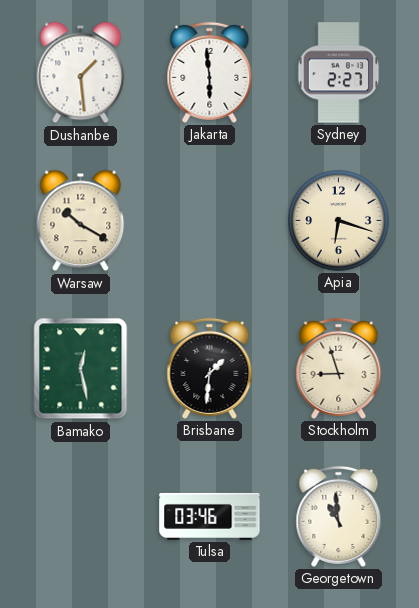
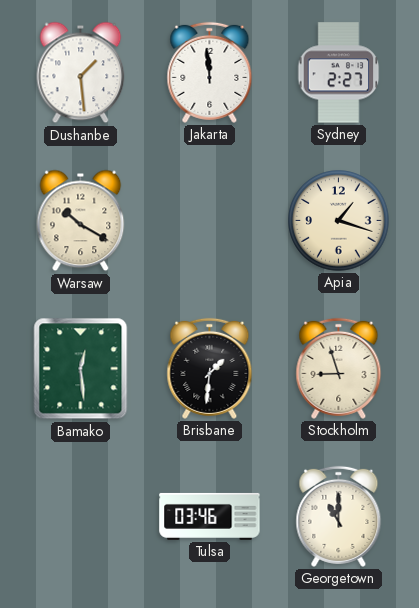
Jakarta: 5:59 -> 11:59
Apia: 6:18 -> 1:18
Bamako: 12:28 -> 12:29
Georgetown: 10:59 -> 11:00
